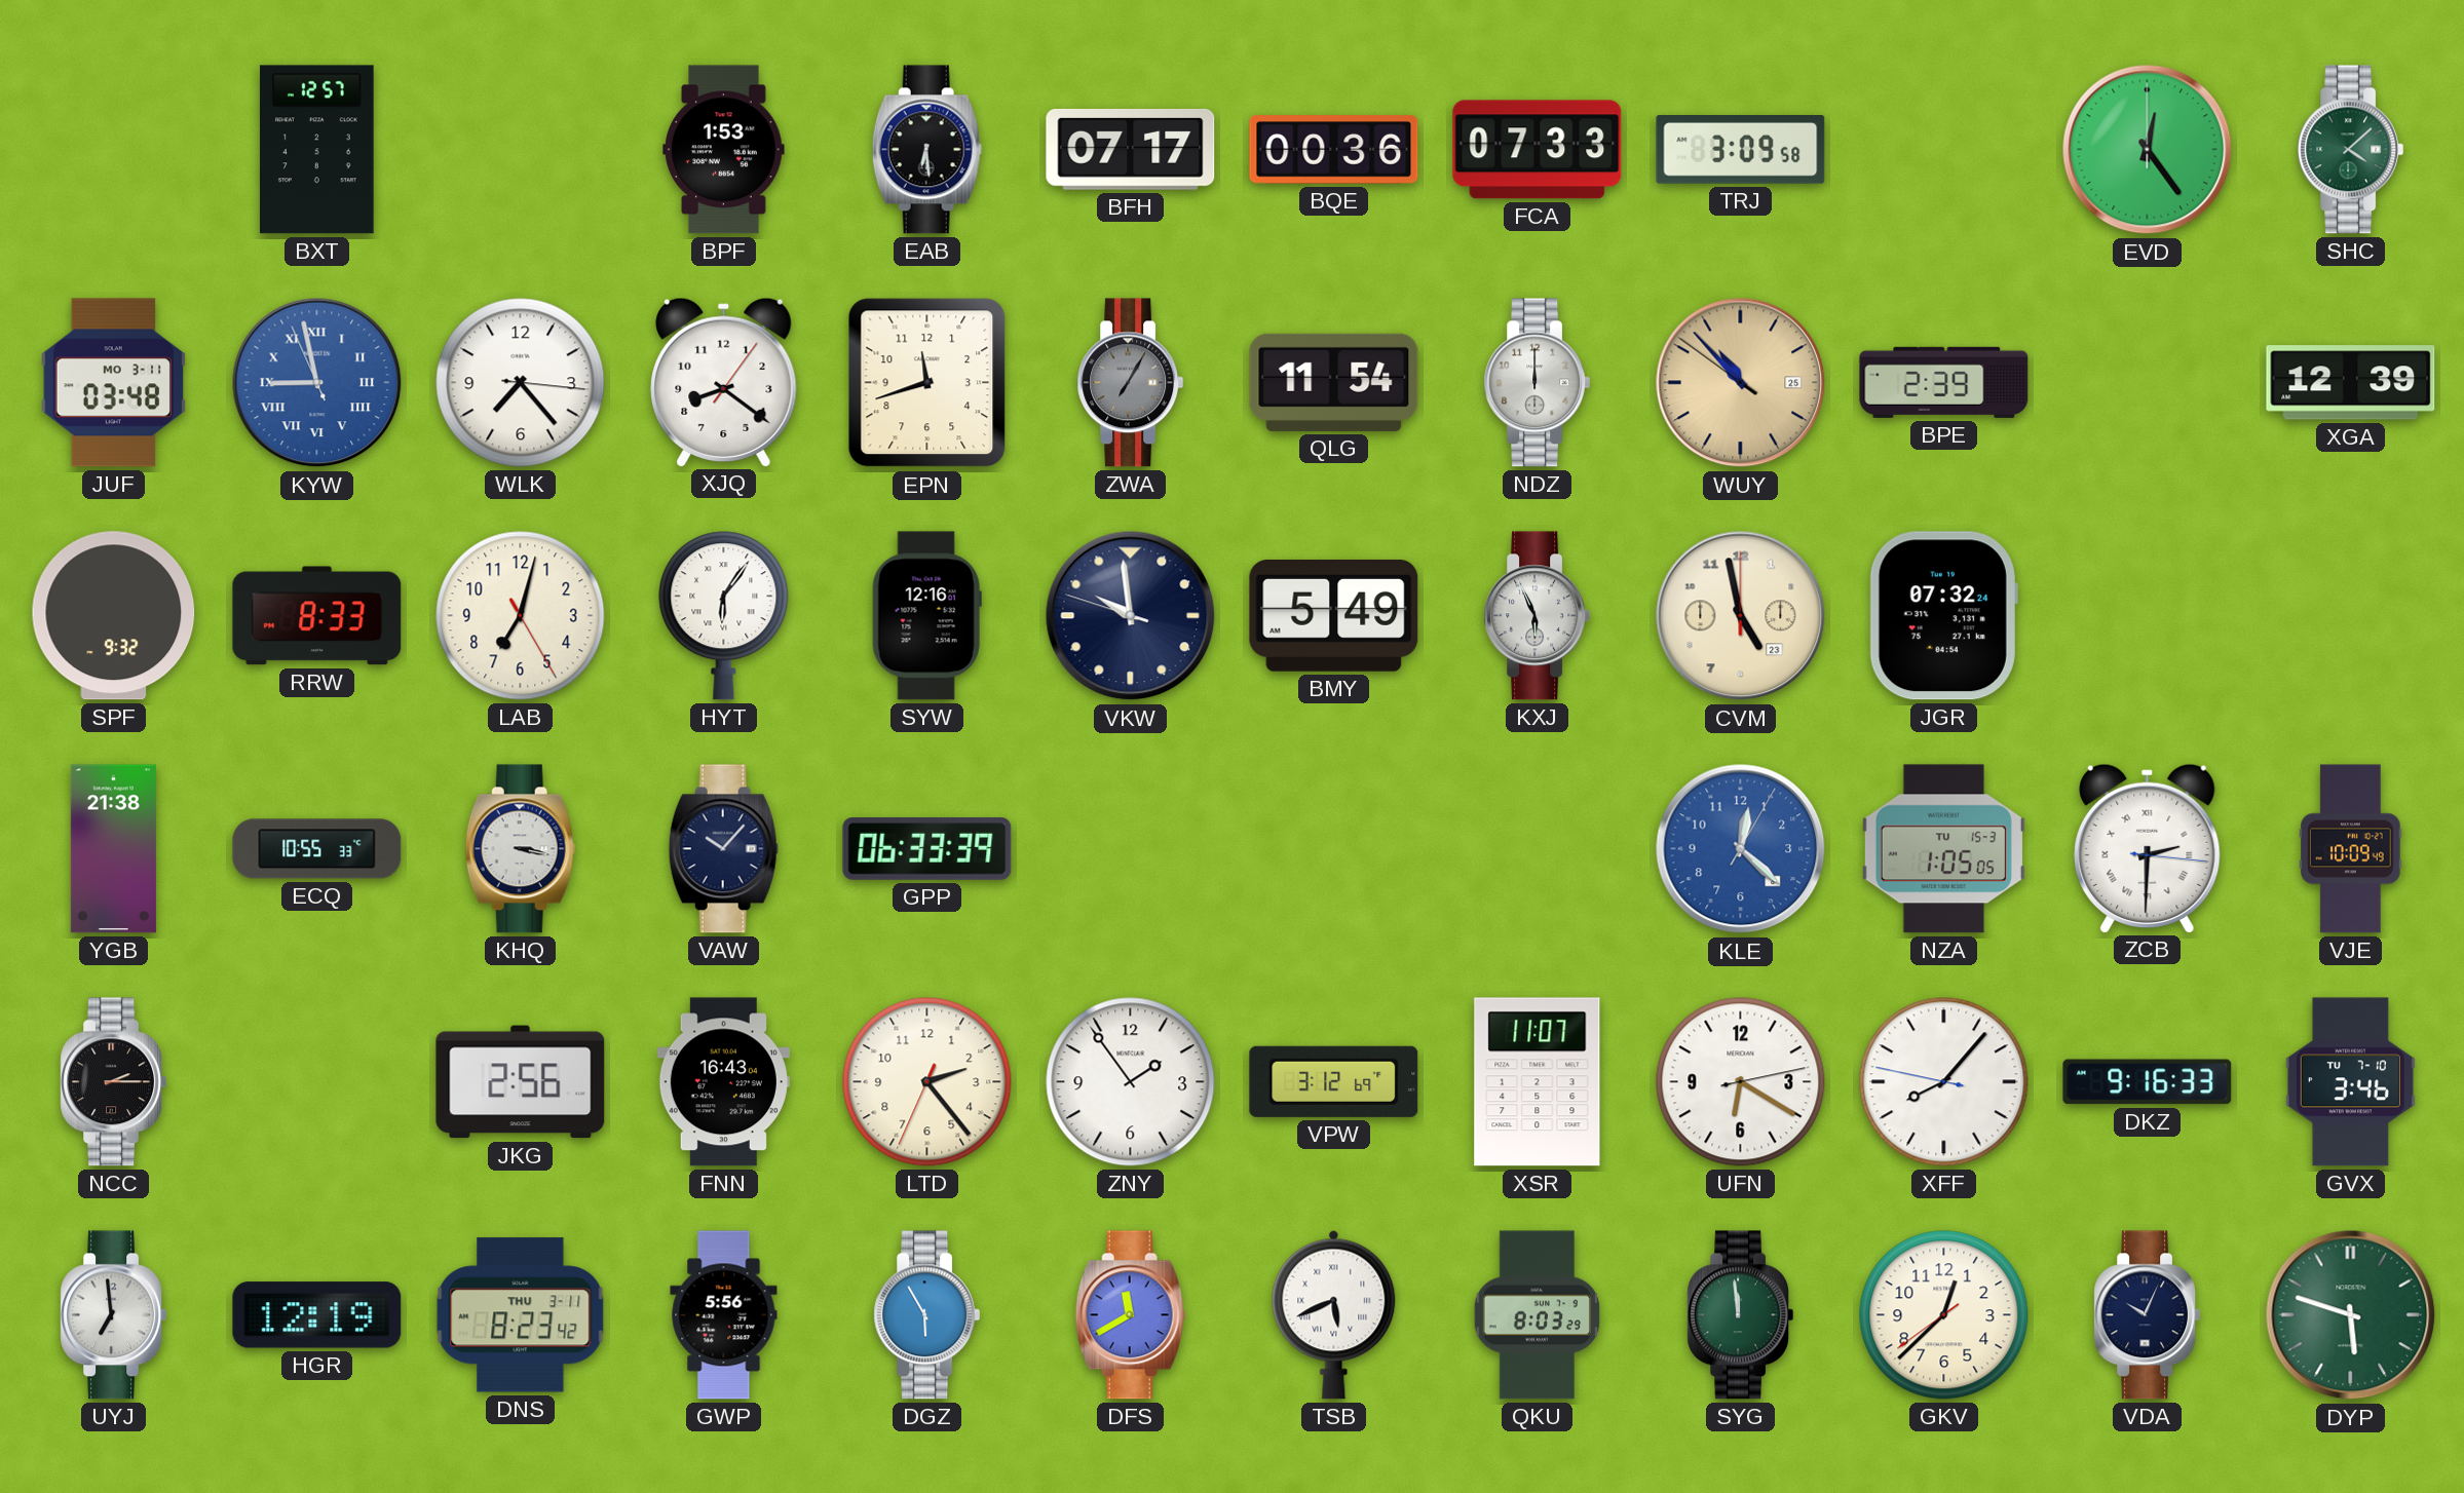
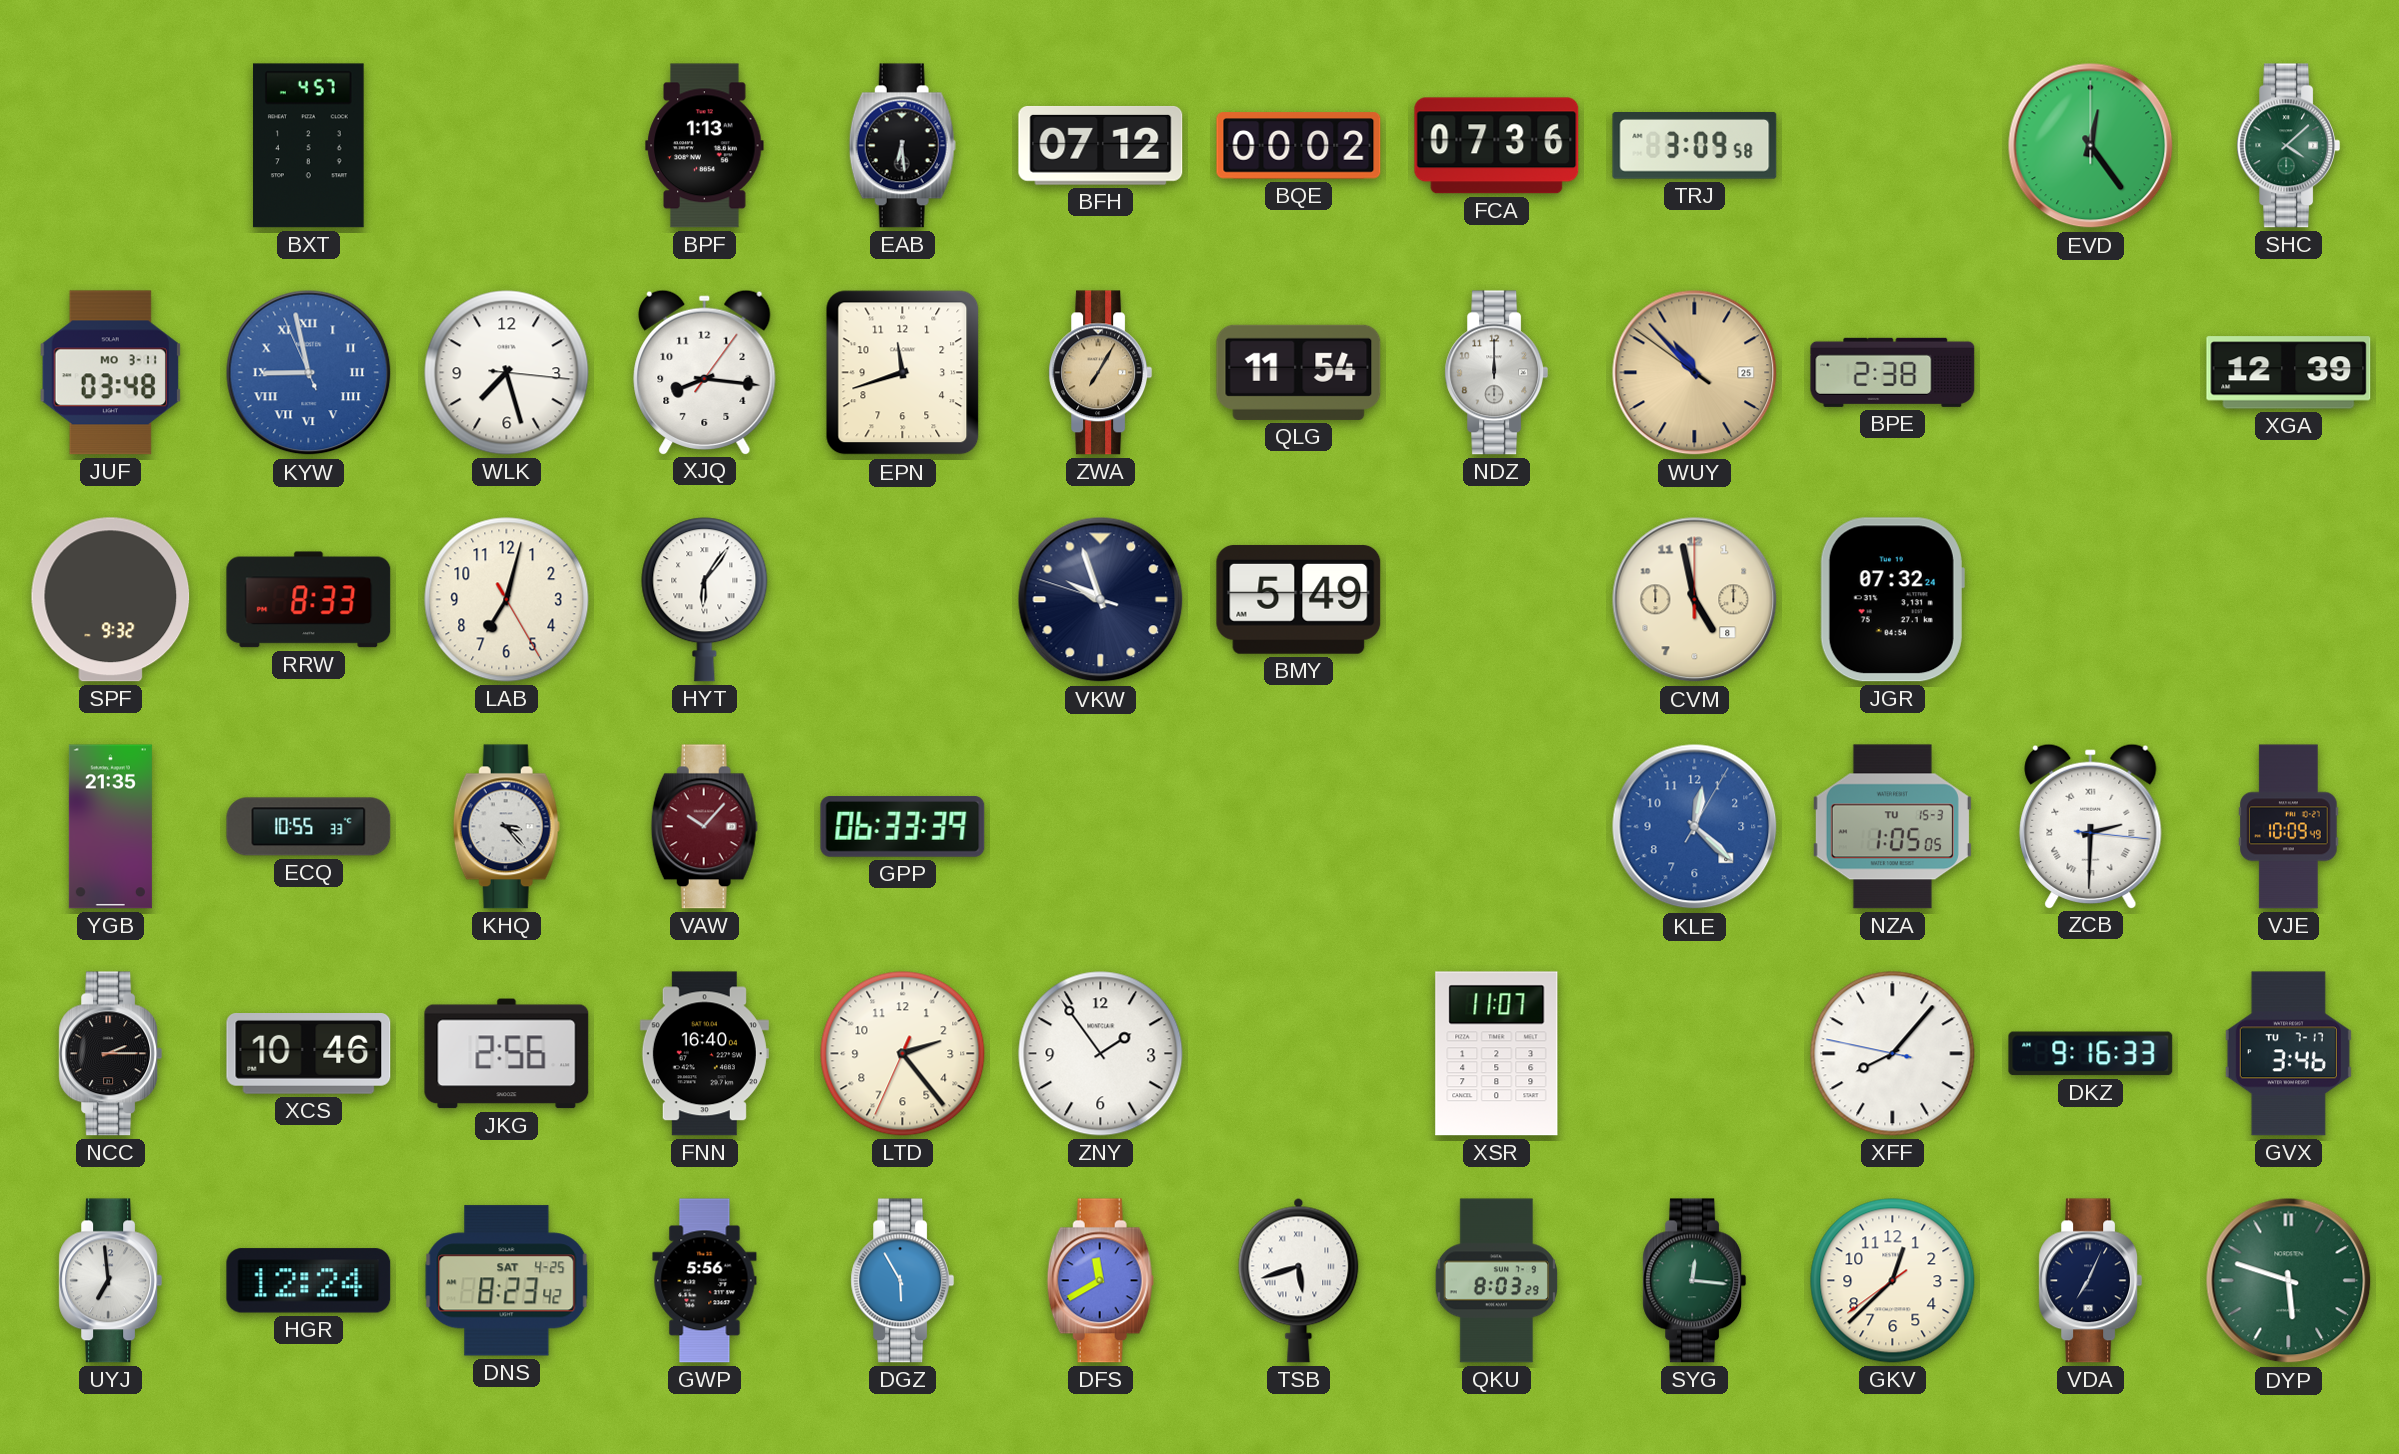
BXT: 12:57 -> 4:57
BPF: 1:53 -> 1:13
BFH: 07:17 -> 07:12
BQE: 00:36 -> 00:02
FCA: 07:33 -> 07:36
WLK: 7:23 -> 7:27
XJQ: 8:21 -> 8:16
ZWA dial: grey -> champagne
BPE: 2:39 -> 2:38
SYW: 12:16 -> none
VKW: 9:58 -> 9:56
KXJ: 5:56 -> none
CVM date: 23 -> 8
YGB: 21:38 -> 21:35
KHQ: 3:17 -> 3:23
VAW dial: navy -> burgundy
XCS: none -> 10:46
FNN: 16:43 -> 16:40
VPW: 3:12 -> none
UFN: 6:20 -> none
GVX date: TU 7-10 -> TU 7-17
HGR: 12:19 -> 12:24
DNS date: THU 3-11 -> SAT 4-25
TSB: 5:41 -> 5:42
SYG: 11:59 -> 12:16
VDA: 10:04 -> 7:04
